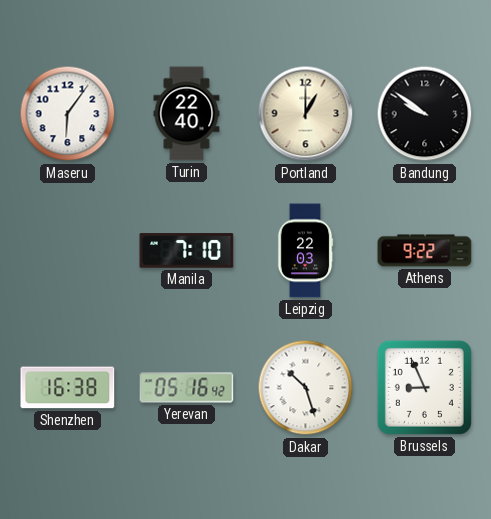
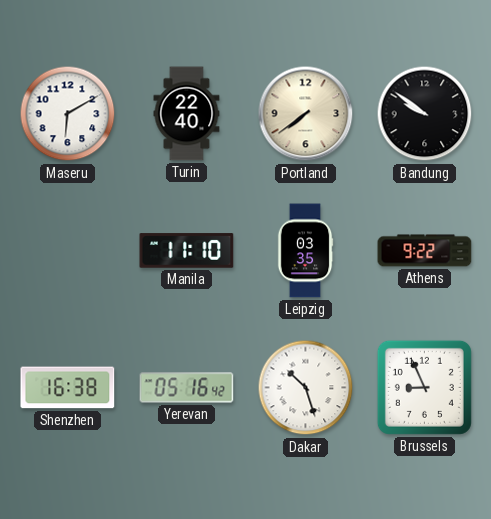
Maseru: 6:06 -> 6:10
Portland: 1:00 -> 7:39
Manila: 7:10 -> 11:10
Leipzig: 22:03 -> 03:35
